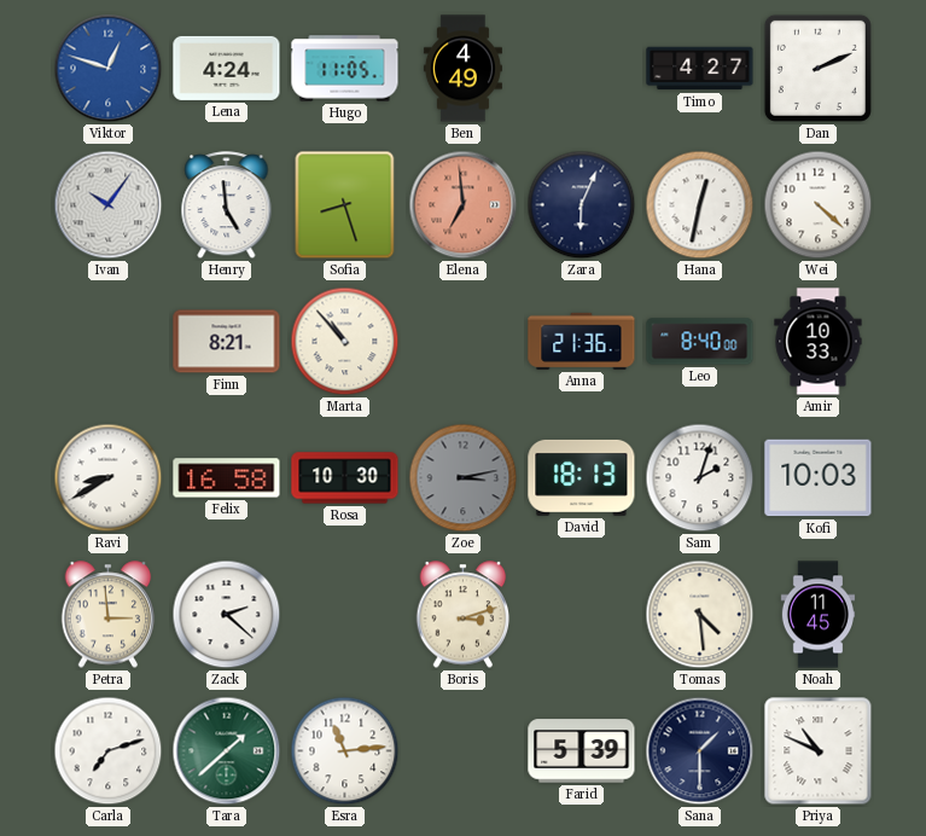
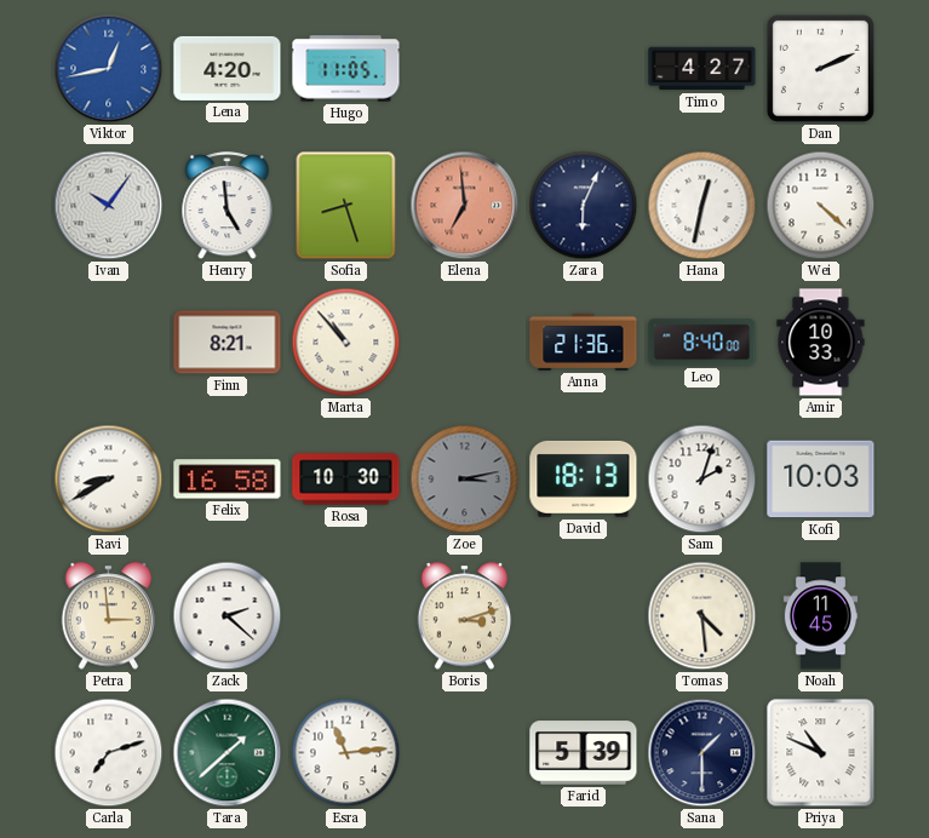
Viktor: 12:48 -> 12:43
Lena: 4:24 -> 4:20
Ben: 4:49 -> none
